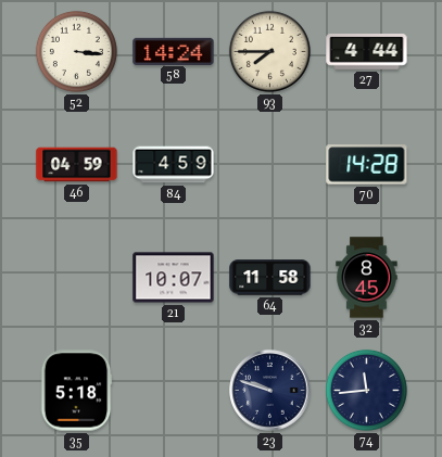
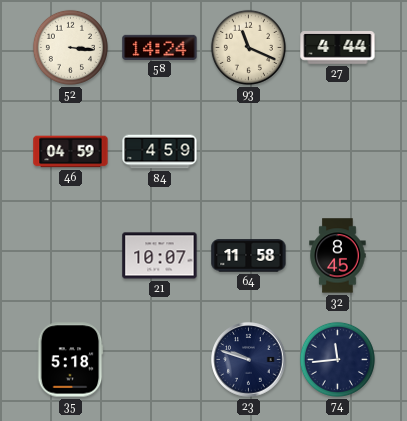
93: 7:45 -> 11:19
70: 14:28 -> none
